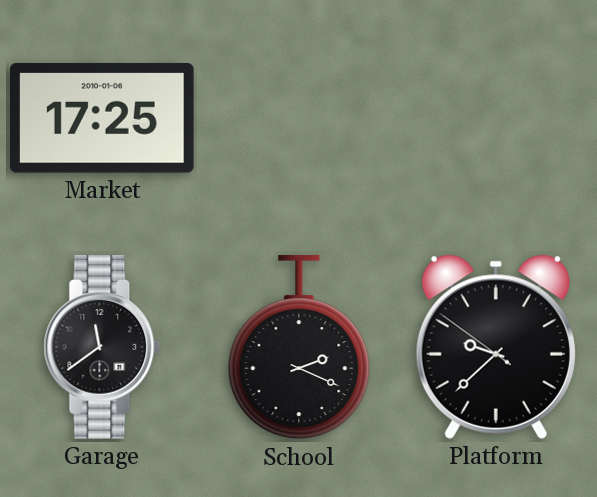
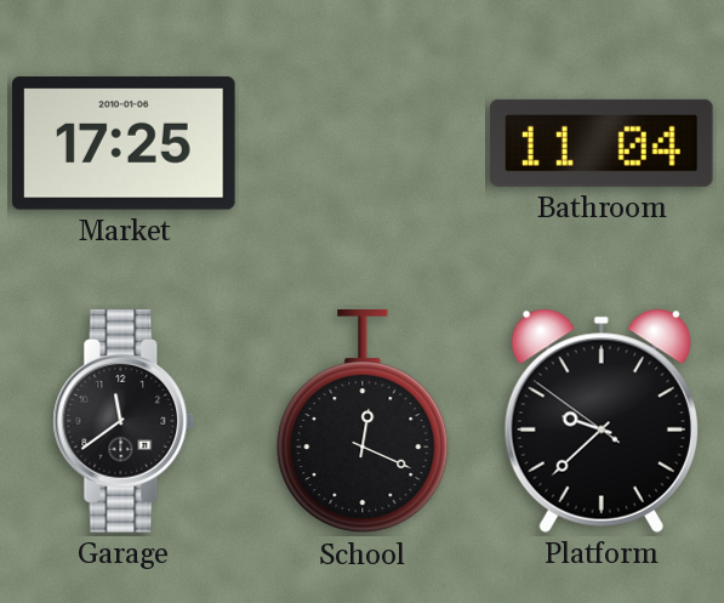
Bathroom: none -> 11:04
School: 2:19 -> 12:19
